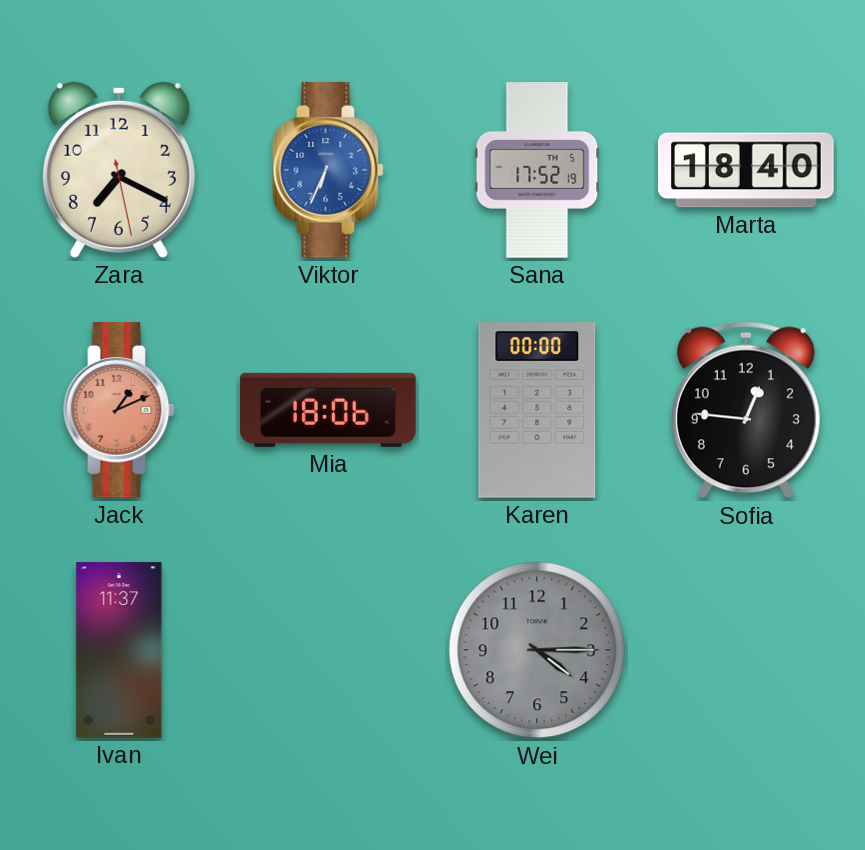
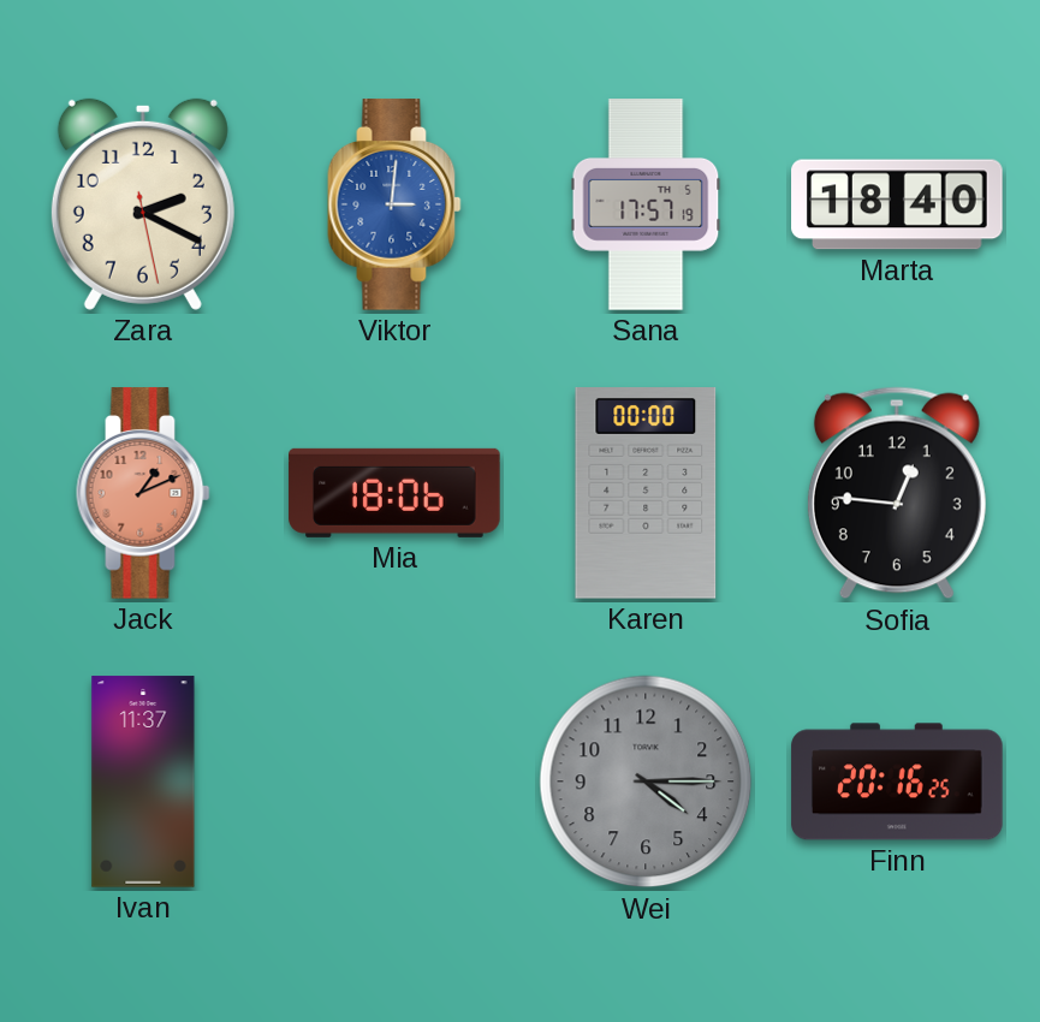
Zara: 7:19 -> 2:19
Viktor: 6:34 -> 3:01
Sana: 17:52 -> 17:57
Finn: none -> 20:16
